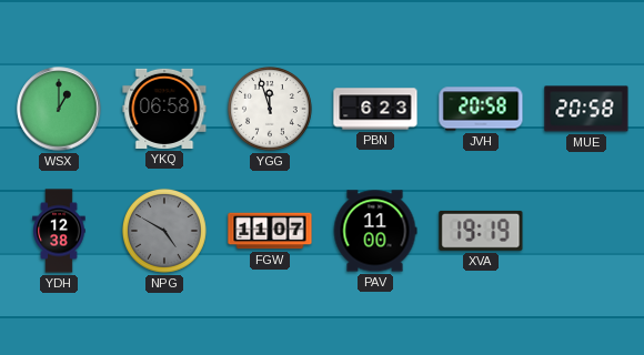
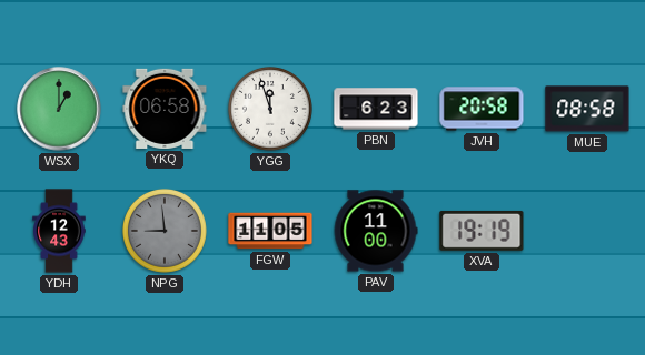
MUE: 20:58 -> 08:58
YDH: 12:38 -> 12:43
NPG: 4:50 -> 8:59
FGW: 11:07 -> 11:05
